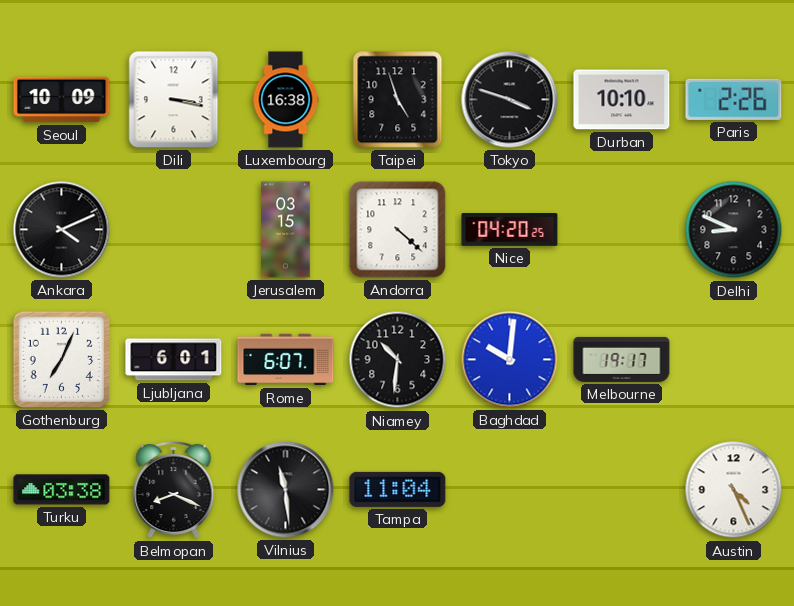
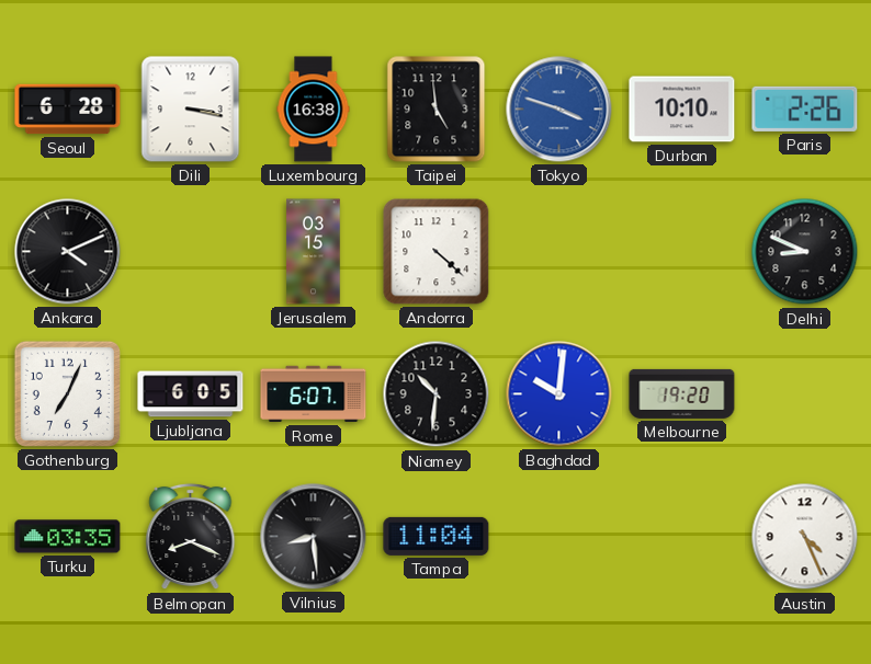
Seoul: 10:09 -> 6:28
Taipei: 4:57 -> 4:59
Tokyo dial: black -> blue
Nice: 04:20 -> none
Ljubljana: 6:01 -> 6:05
Melbourne: 19:17 -> 19:20
Turku: 03:38 -> 03:35
Vilnius: 11:29 -> 8:29
